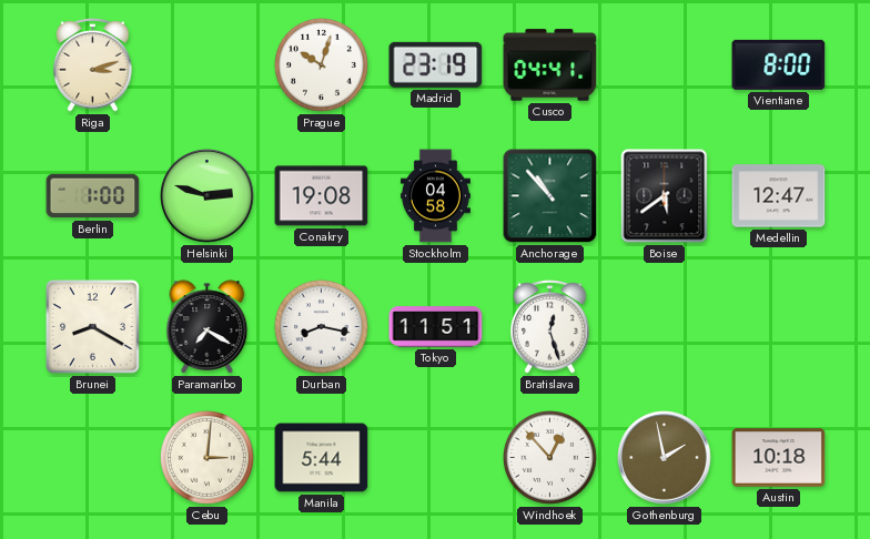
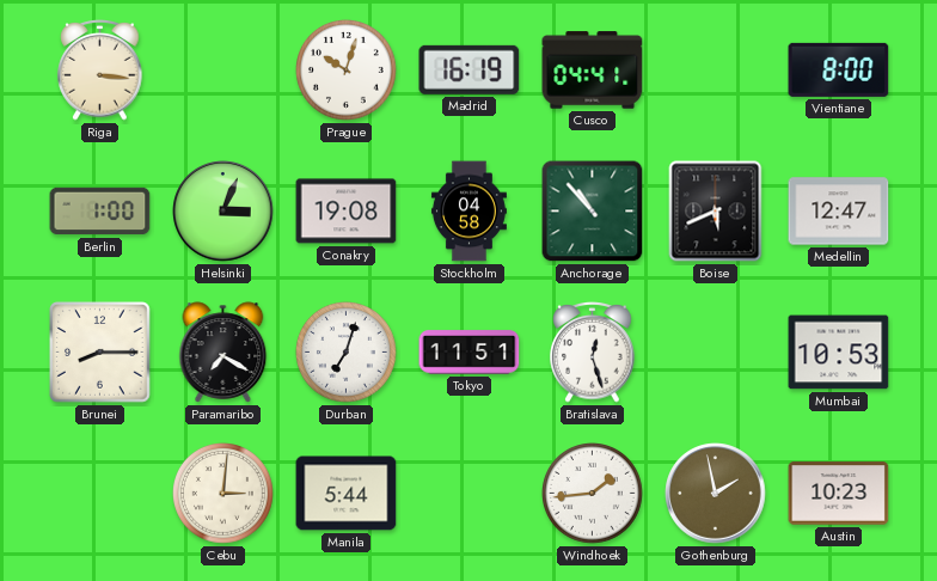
Riga: 3:12 -> 3:16
Madrid: 23:19 -> 16:19
Helsinki: 2:48 -> 3:04
Boise: 5:39 -> 5:41
Brunei: 8:20 -> 8:15
Durban: 8:17 -> 7:03
Mumbai: none -> 10:53
Windhoek: 12:53 -> 1:44
Austin: 10:18 -> 10:23
